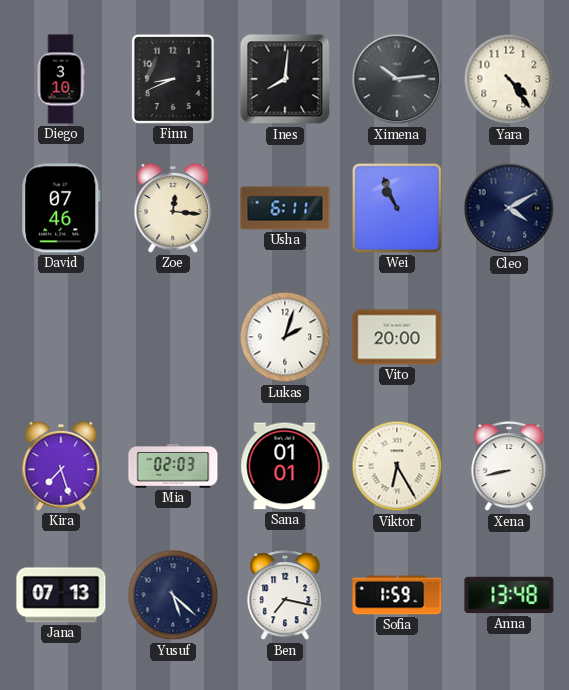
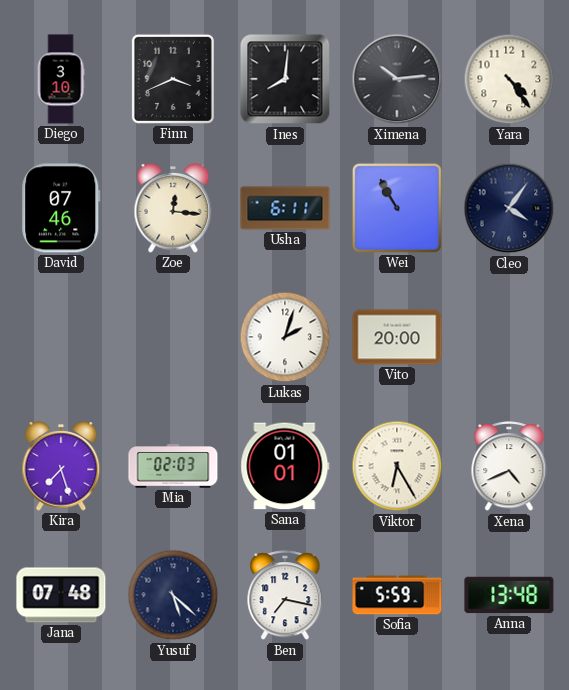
Finn: 8:41 -> 3:41
Wei: 10:56 -> 10:55
Cleo: 4:10 -> 4:06
Xena: 8:43 -> 4:41
Jana: 07:13 -> 07:48
Sofia: 1:59 -> 5:59
